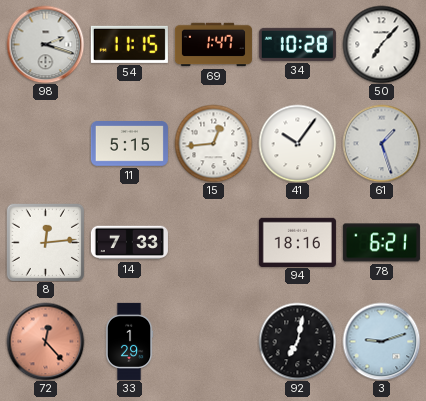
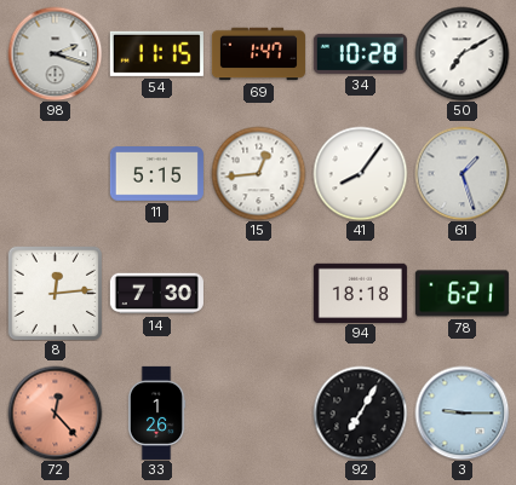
50: 7:07 -> 7:10
41: 10:06 -> 8:06
14: 7:33 -> 7:30
94: 18:16 -> 18:18
33: 1:29 -> 1:26
92: 7:02 -> 7:05
3: 9:12 -> 9:15
